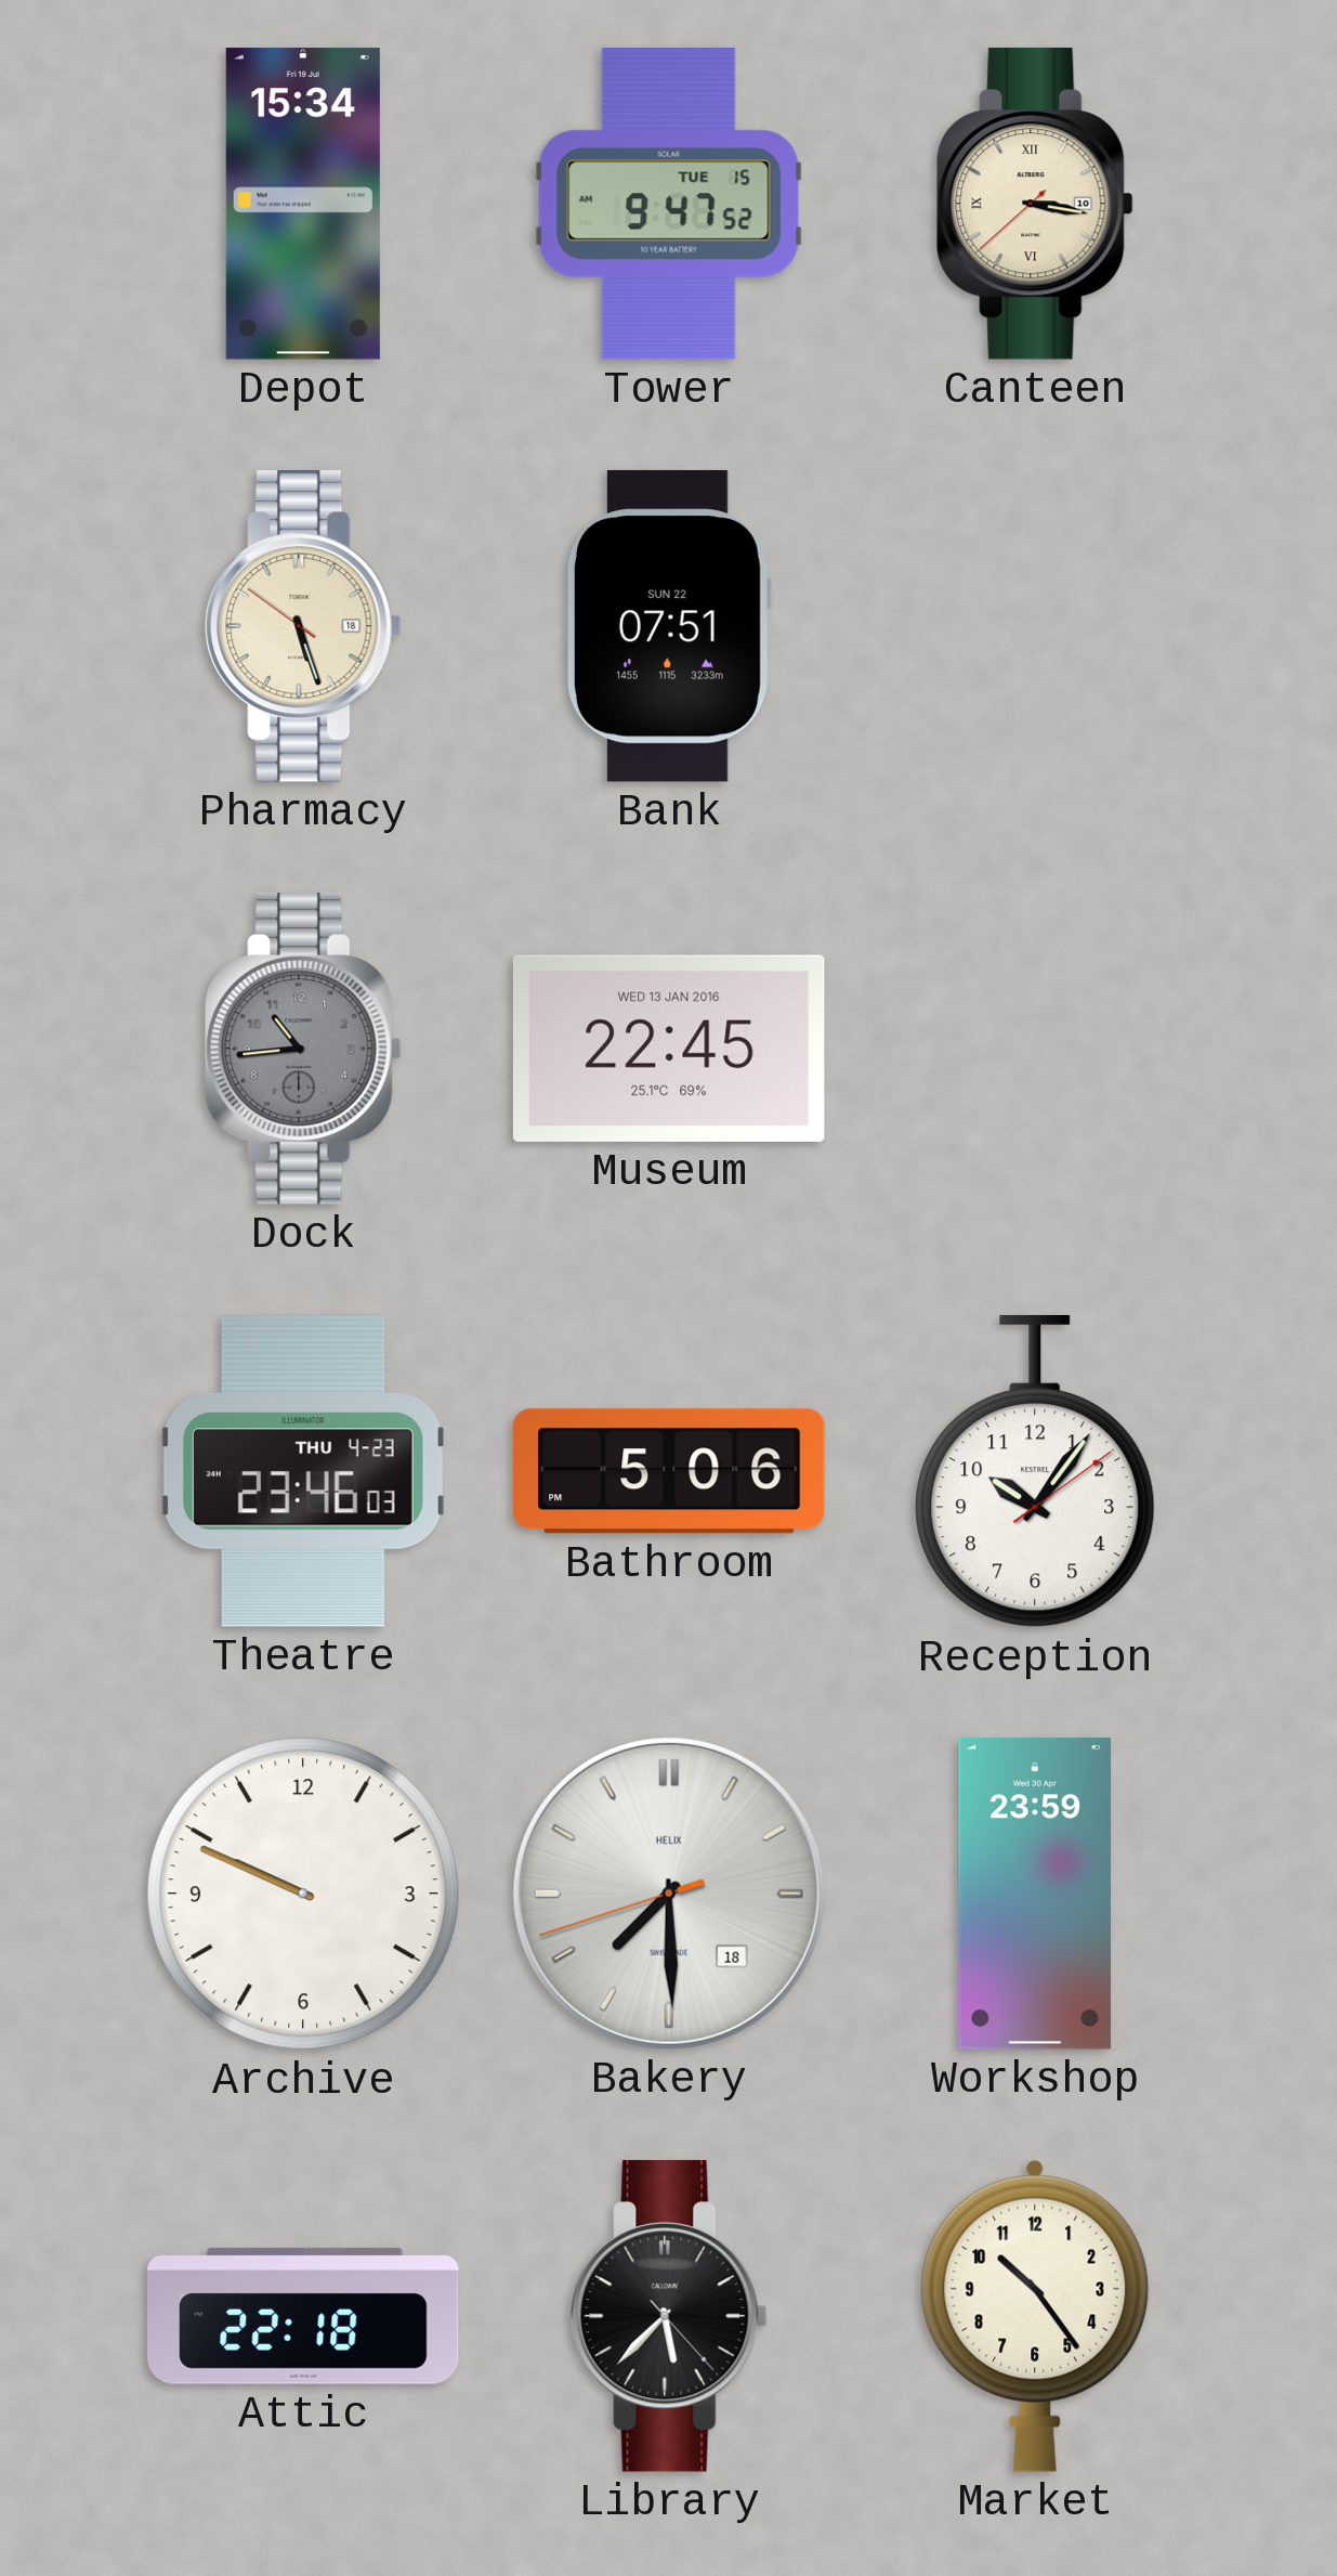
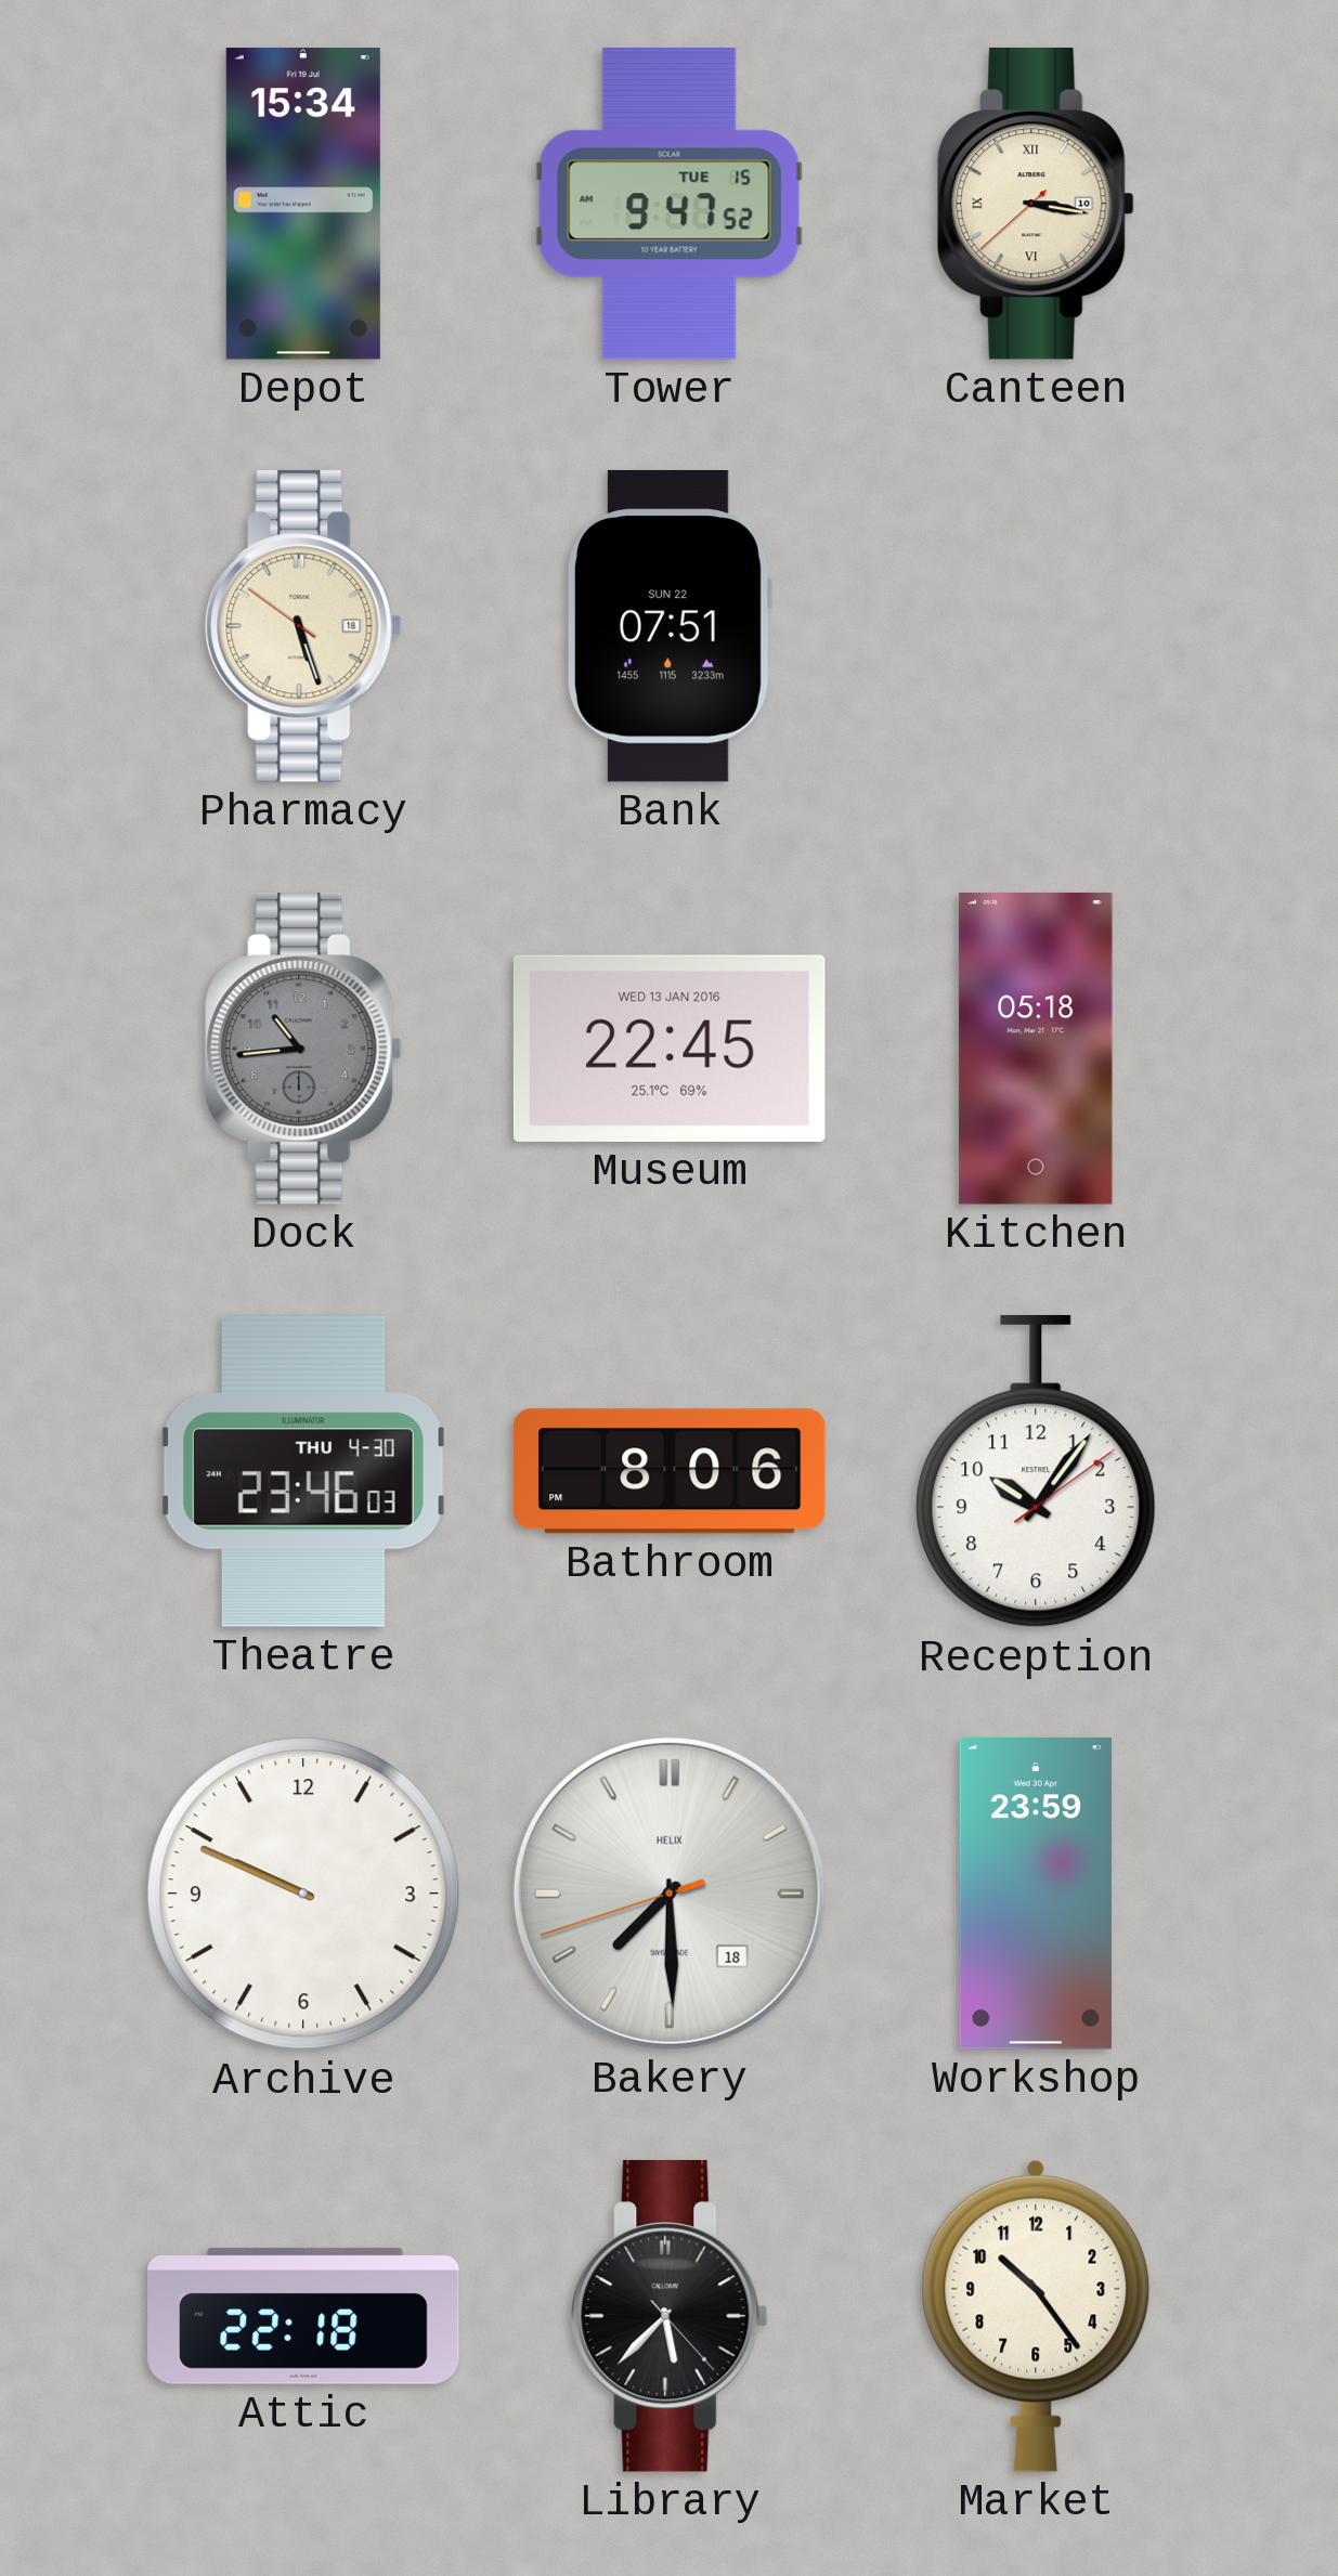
Kitchen: none -> 05:18
Theatre date: THU 4-23 -> THU 4-30
Bathroom: 5:06 -> 8:06
